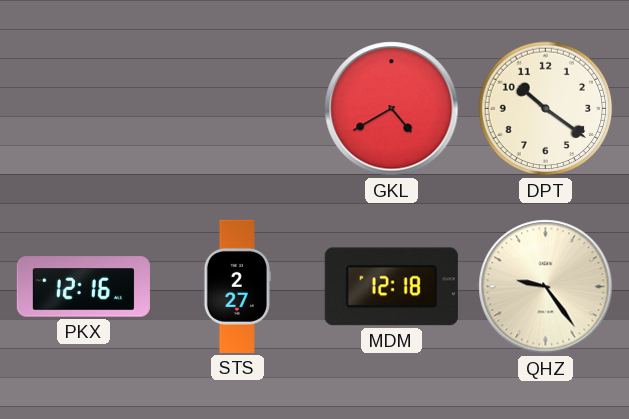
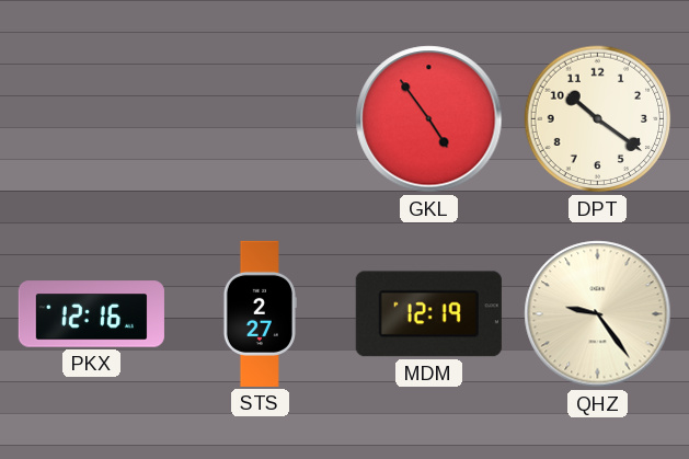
GKL: 4:40 -> 4:54
MDM: 12:18 -> 12:19
